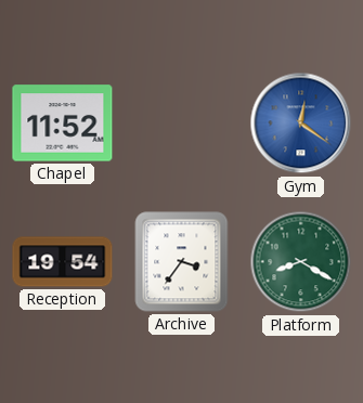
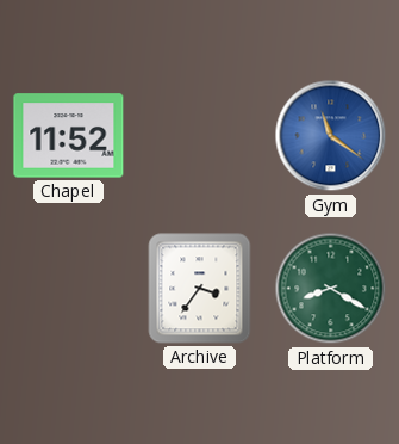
Gym: 12:21 -> 11:21
Reception: 19:54 -> none
